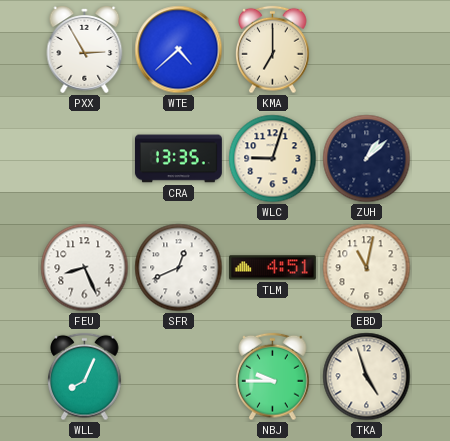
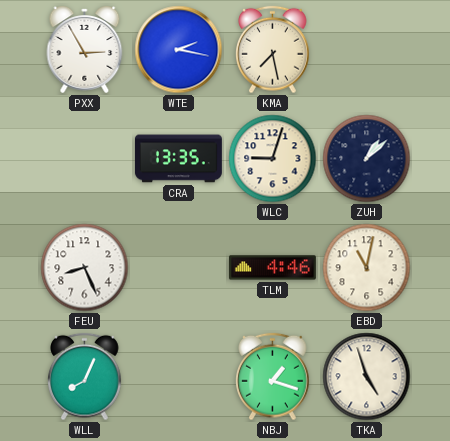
WTE: 4:38 -> 2:17
KMA: 7:00 -> 7:28
SFR: 12:41 -> none
TLM: 4:51 -> 4:46
NBJ: 9:45 -> 1:18
